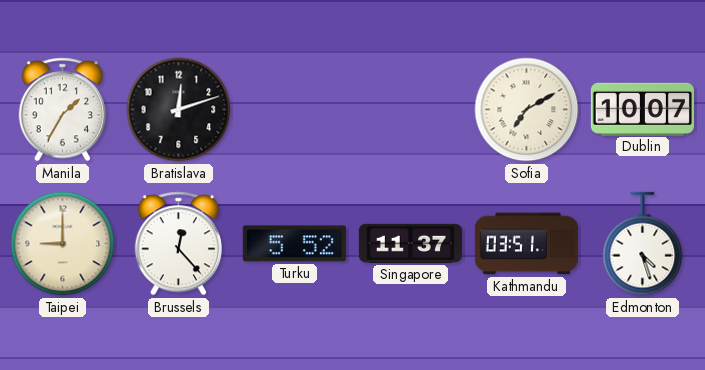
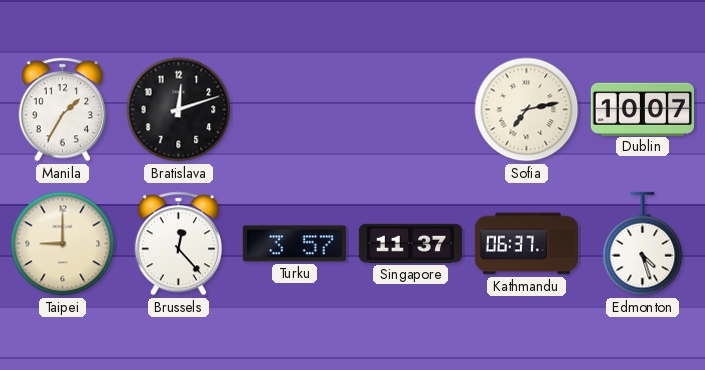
Sofia: 7:10 -> 7:13
Turku: 5:52 -> 3:57
Kathmandu: 03:51 -> 06:37
